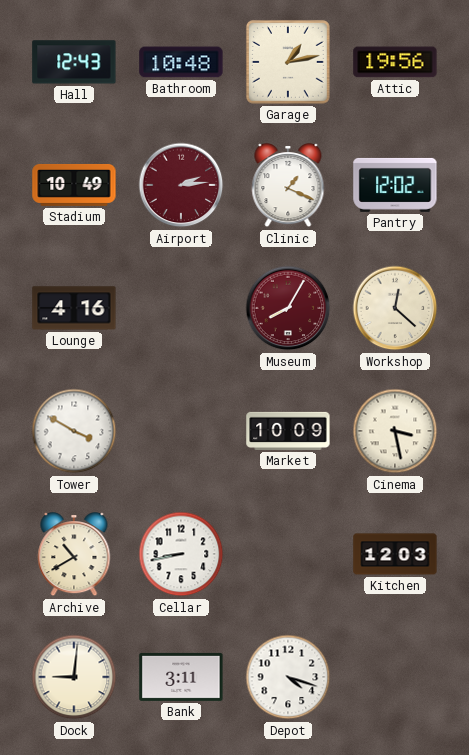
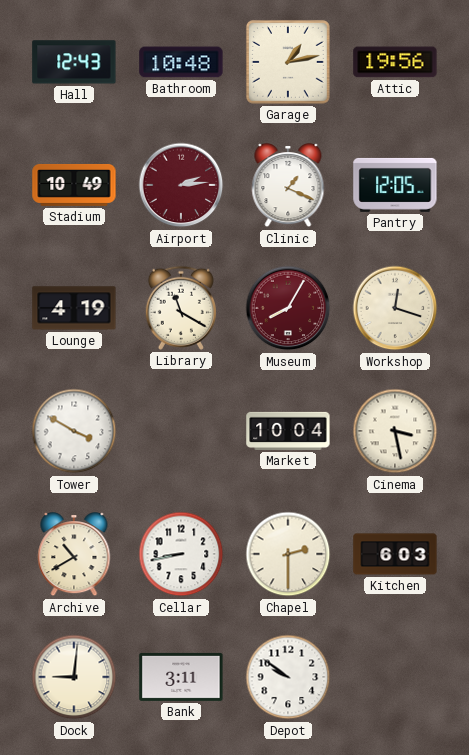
Pantry: 12:02 -> 12:05
Lounge: 4:16 -> 4:19
Library: none -> 11:20
Workshop: 12:22 -> 12:18
Market: 10:09 -> 10:04
Chapel: none -> 2:30
Kitchen: 12:03 -> 6:03
Depot: 4:18 -> 9:51
